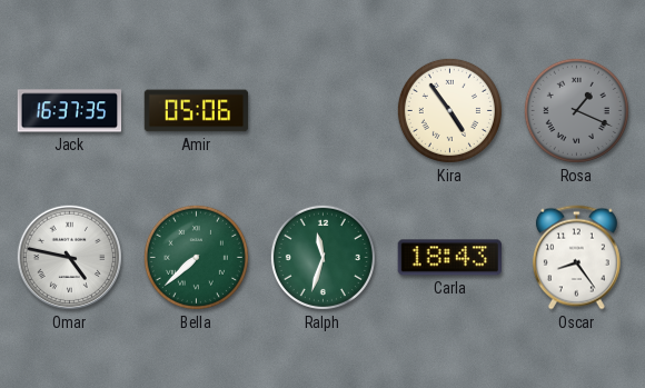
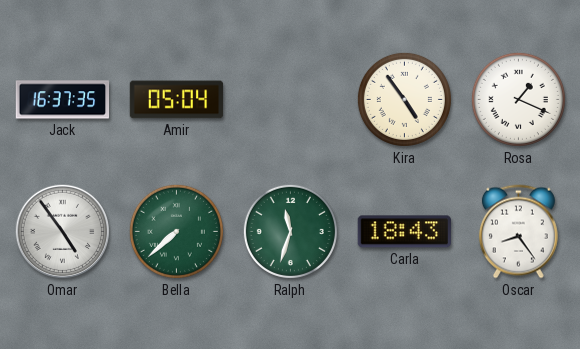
Amir: 05:06 -> 05:04
Rosa dial: grey -> white
Omar: 4:47 -> 4:54
